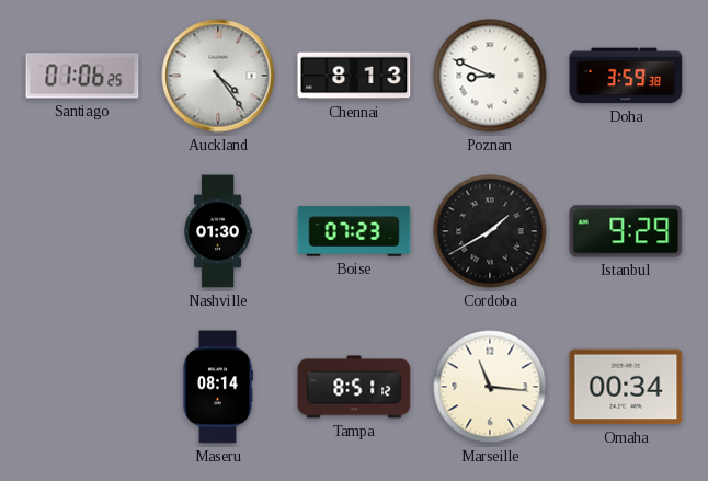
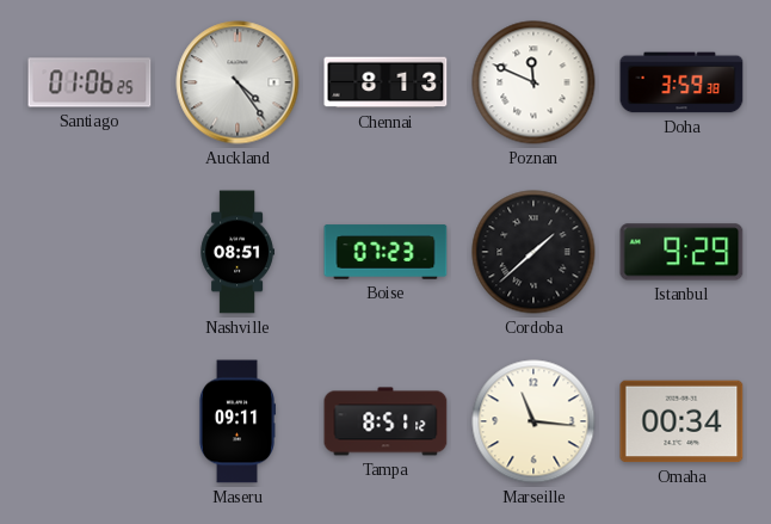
Poznan: 8:49 -> 11:49
Nashville: 01:30 -> 08:51
Cordoba: 1:40 -> 1:38
Maseru: 08:14 -> 09:11
